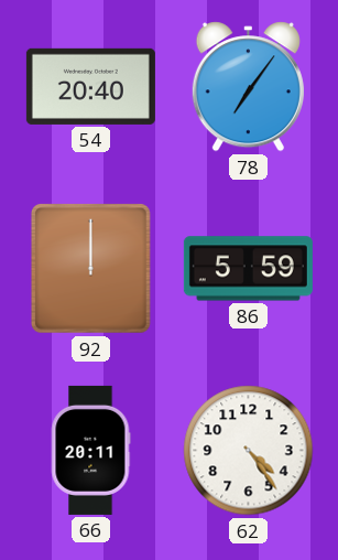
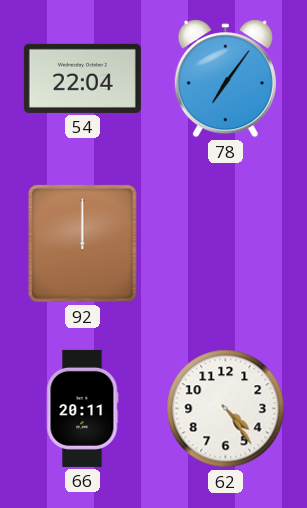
54: 20:40 -> 22:04
86: 5:59 -> none
